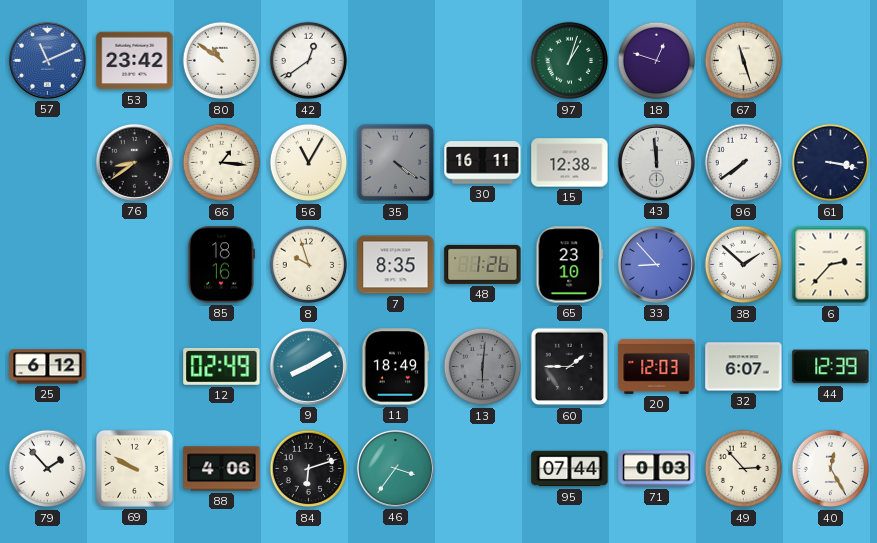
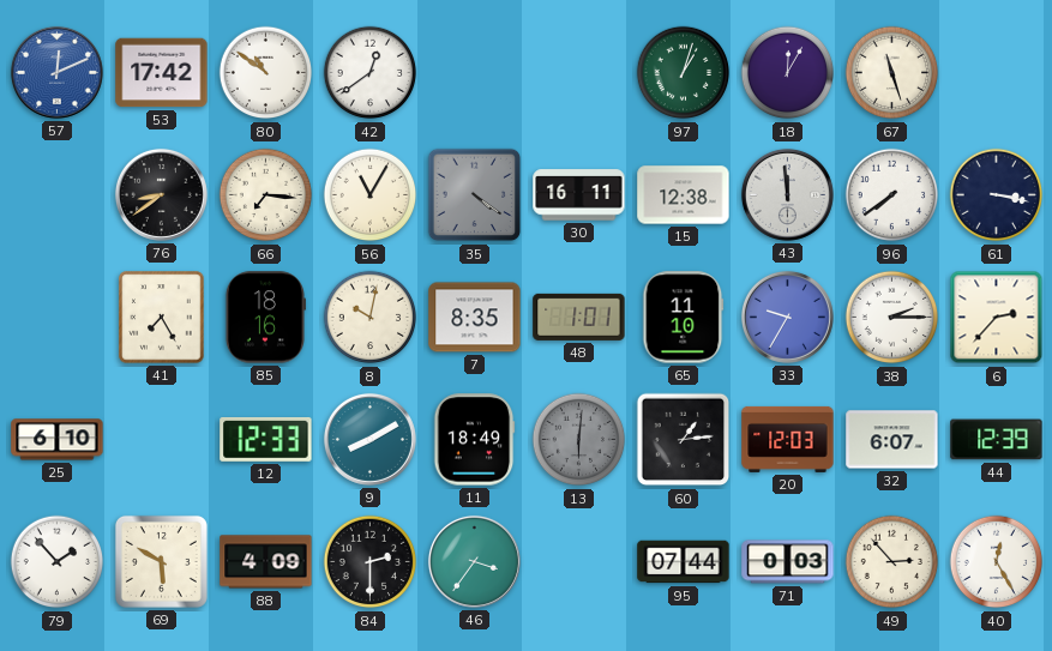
57: 11:11 -> 12:11
53: 23:42 -> 17:42
18: 12:48 -> 12:05
66: 1:16 -> 7:16
41: none -> 7:25
8: 9:57 -> 10:02
48: 1:26 -> 1:01
65: 23:10 -> 11:10
33: 8:53 -> 9:35
38: 1:52 -> 2:15
25: 6:12 -> 6:10
12: 02:49 -> 12:33
60: 1:45 -> 1:14
69: 9:50 -> 5:50
88: 4:06 -> 4:09
84: 6:12 -> 2:30
